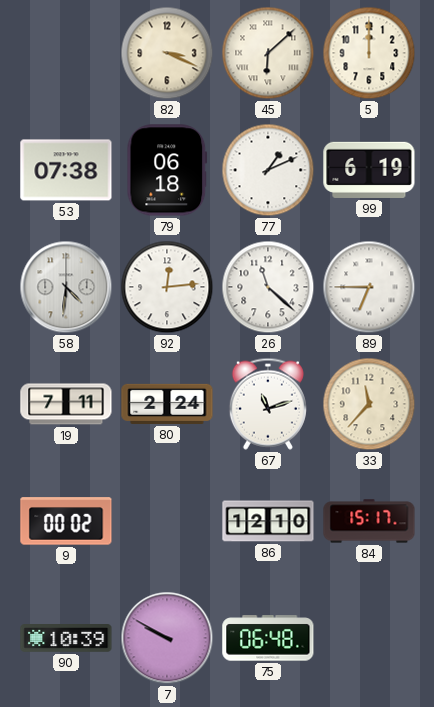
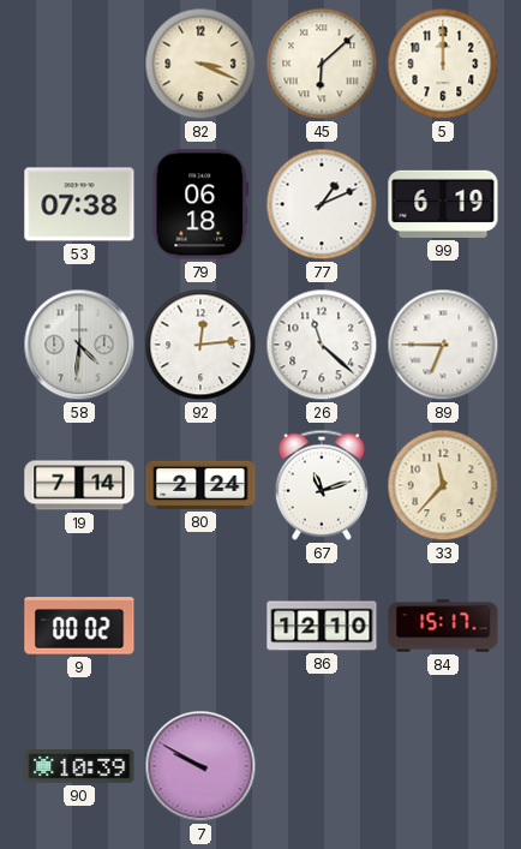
19: 7:11 -> 7:14
75: 06:48 -> none
